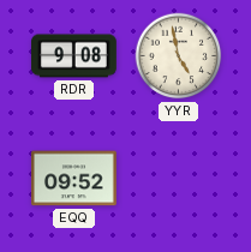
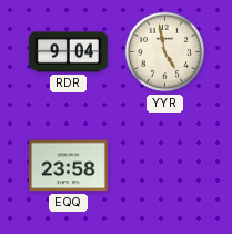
RDR: 9:08 -> 9:04
EQQ: 09:52 -> 23:58
